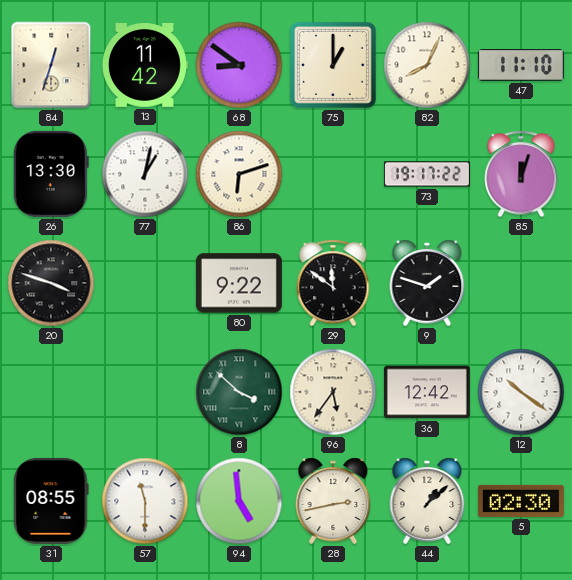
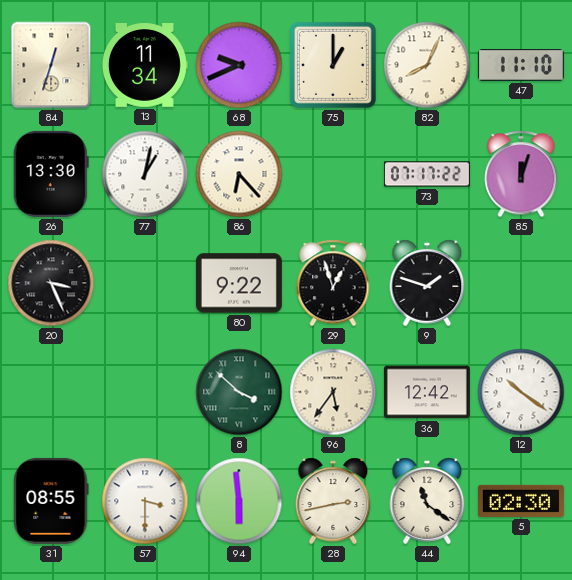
13: 11:42 -> 11:34
68: 8:51 -> 9:41
86: 6:12 -> 6:23
73: 19:17 -> 07:17
20: 3:48 -> 3:26
29: 11:51 -> 12:57
57: 11:30 -> 3:30
94: 4:59 -> 5:59
44: 1:08 -> 11:21
